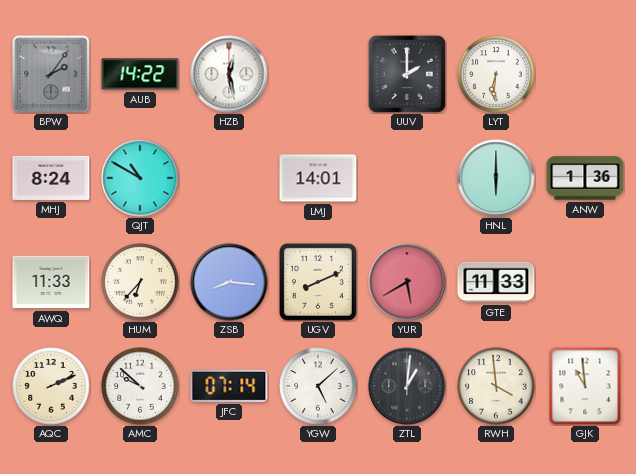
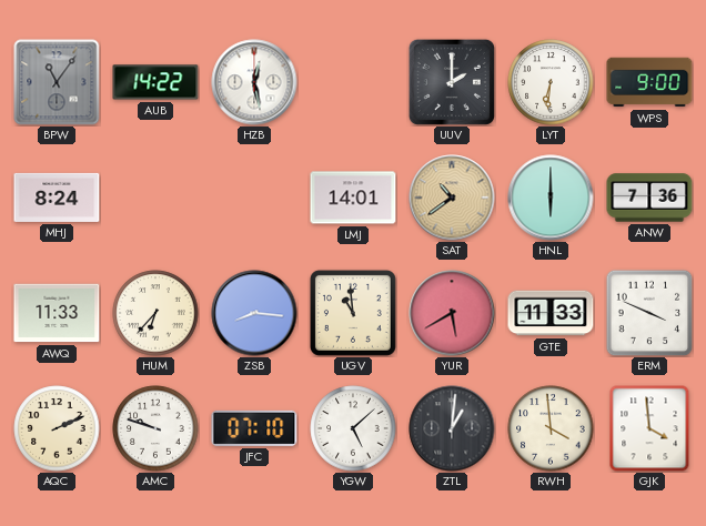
BPW: 2:06 -> 11:06
WPS: none -> 9:00
QJT: 10:50 -> none
SAT: none -> 10:39
ANW: 1:36 -> 7:36
UGV: 8:11 -> 10:59
ERM: none -> 3:49
AMC: 9:52 -> 9:48
JFC: 07:14 -> 07:10
GJK: 10:59 -> 3:59
